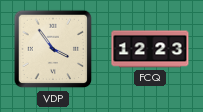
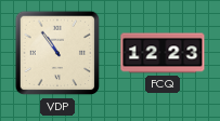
VDP: 3:54 -> 10:54
